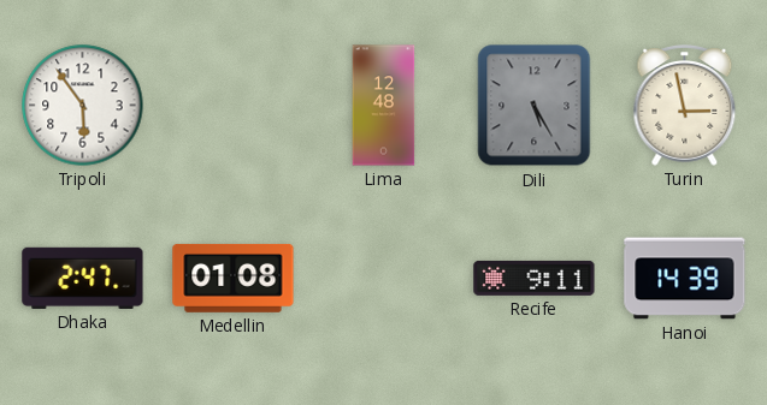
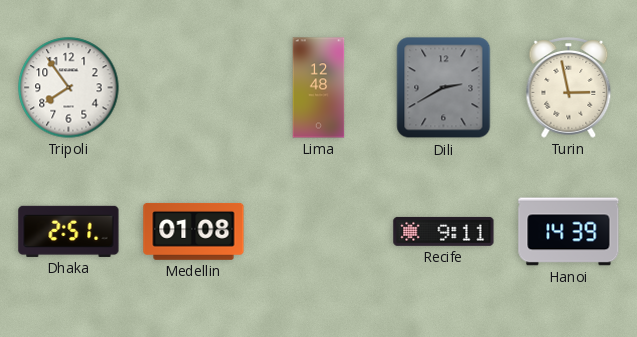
Tripoli: 5:54 -> 7:54
Dili: 5:25 -> 2:40
Dhaka: 2:47 -> 2:51
